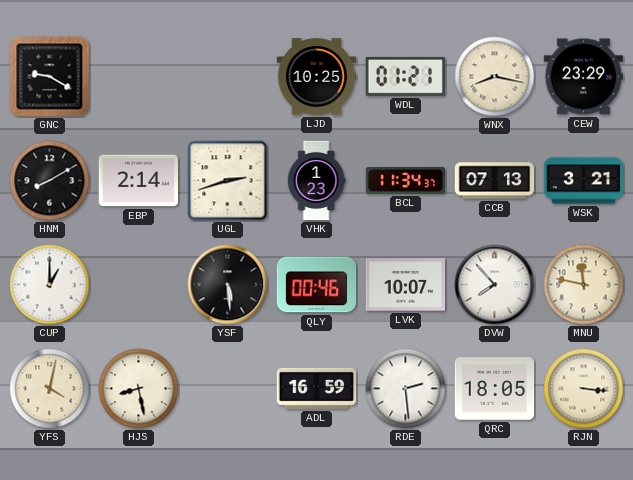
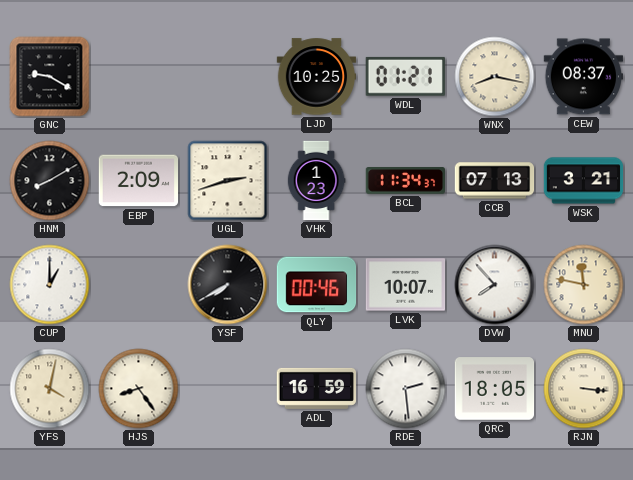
CEW: 23:29 -> 08:37
EBP: 2:14 -> 2:09
YSF: 5:29 -> 7:40
HJS: 8:28 -> 8:24
